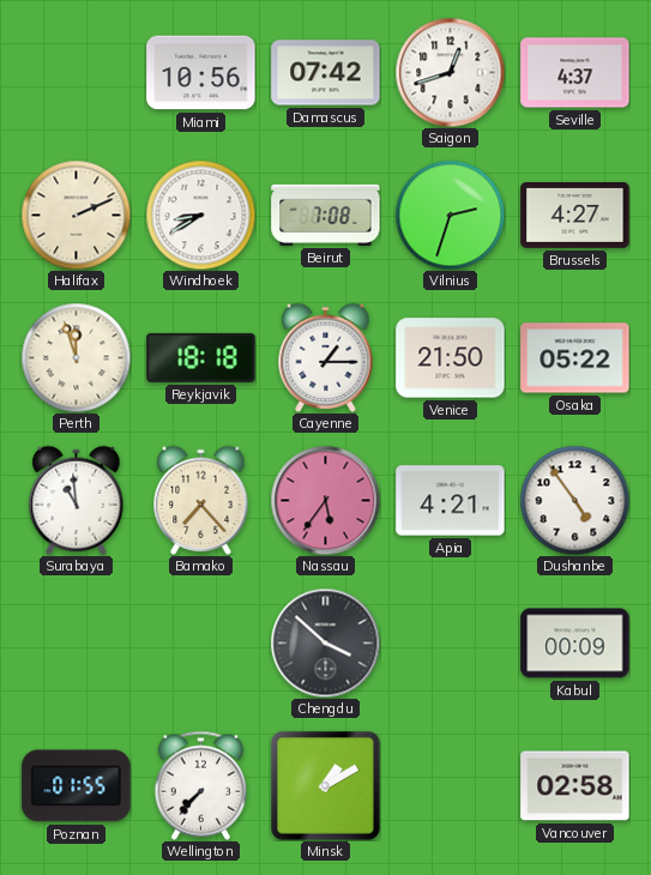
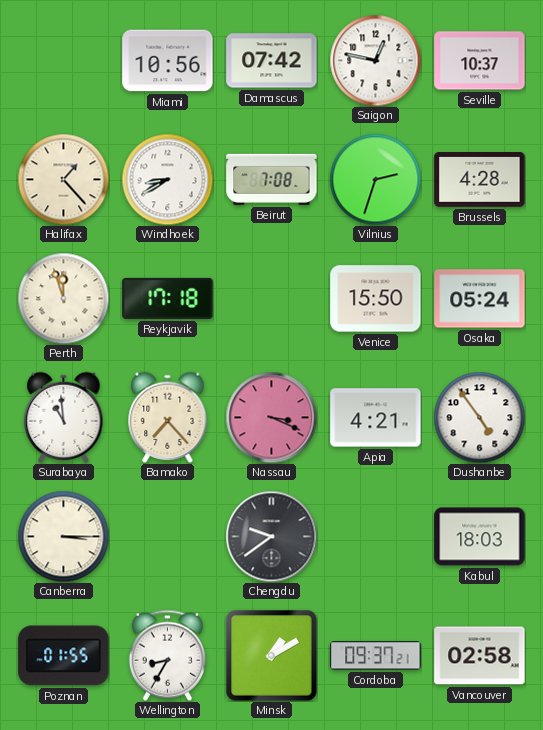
Saigon: 12:42 -> 12:47
Seville: 4:37 -> 10:37
Halifax: 2:11 -> 1:23
Brussels: 4:27 -> 4:28
Reykjavik: 18:18 -> 17:18
Cayenne: 1:15 -> none
Venice: 21:50 -> 15:50
Osaka: 05:22 -> 05:24
Nassau: 5:36 -> 3:19
Canberra: none -> 3:15
Chengdu: 3:52 -> 9:39
Kabul: 00:09 -> 18:03
Wellington: 7:37 -> 8:35
Cordoba: none -> 09:37
